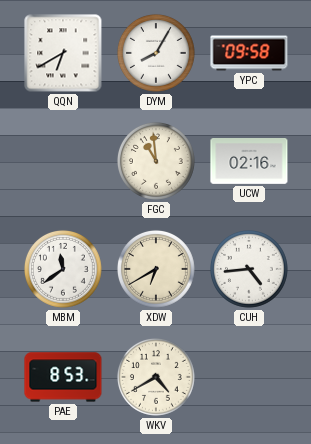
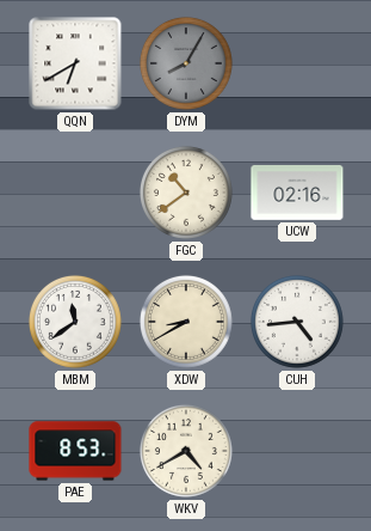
DYM dial: white -> grey
YPC: 09:58 -> none
FGC: 10:59 -> 10:39
XDW: 6:40 -> 8:40
